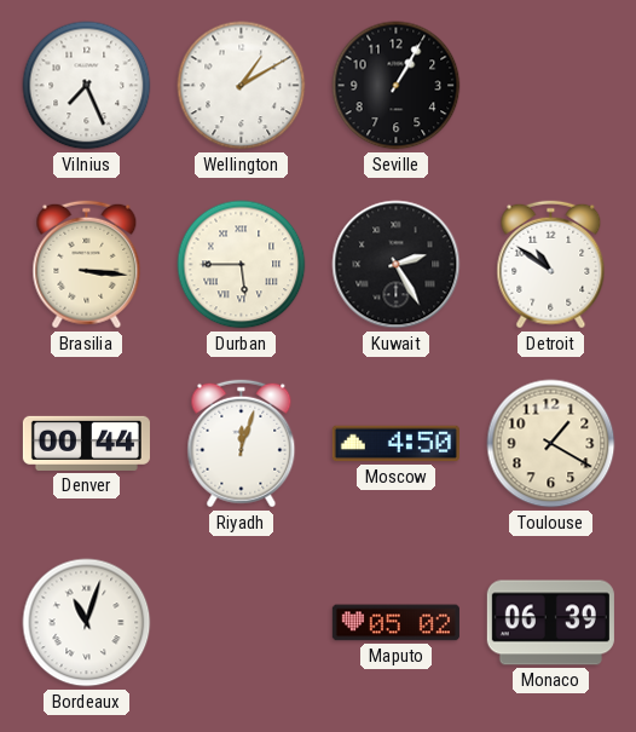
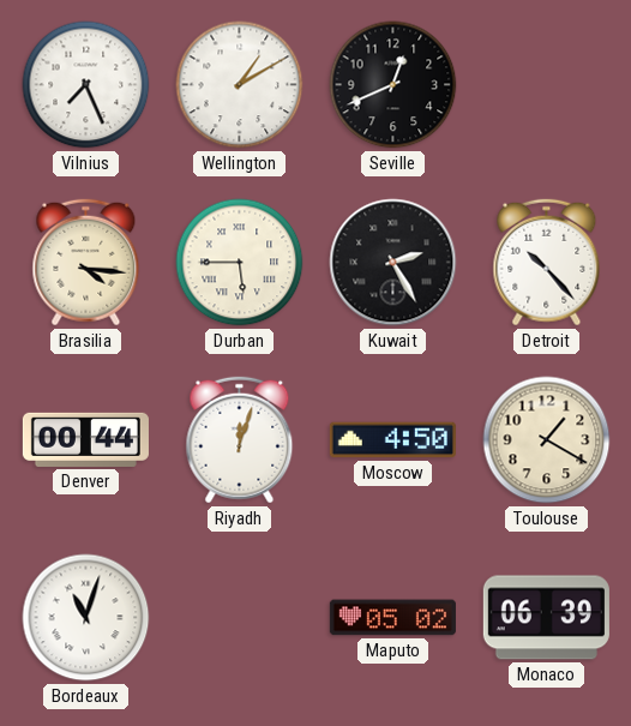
Seville: 1:05 -> 12:41
Brasilia: 3:16 -> 4:16
Detroit: 10:51 -> 10:23
